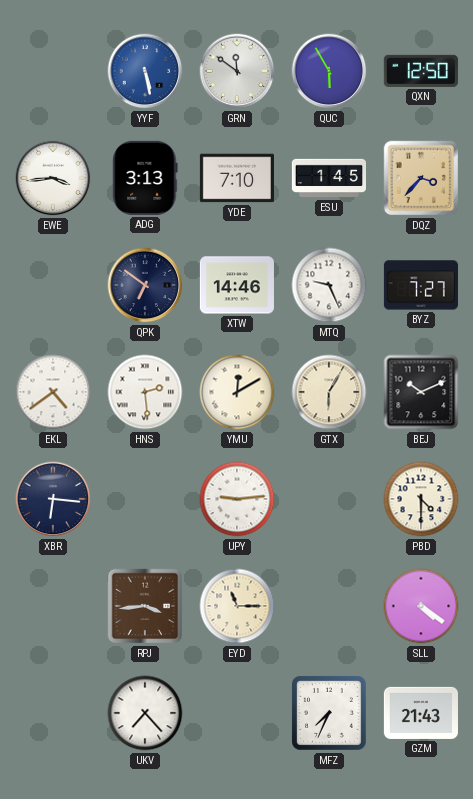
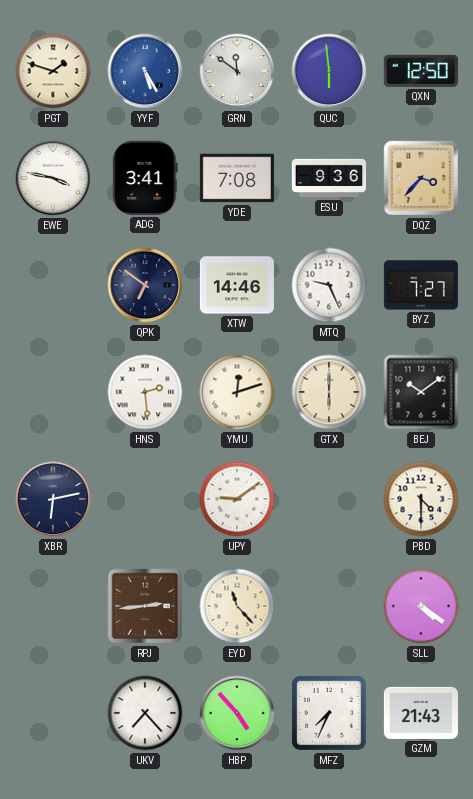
PGT: none -> 1:48
YYF: 5:28 -> 5:25
QUC: 5:55 -> 5:59
EWE: 3:44 -> 3:47
ADG: 3:13 -> 3:41
YDE: 7:10 -> 7:08
ESU: 1:45 -> 9:36
EKL: 4:39 -> none
YMU: 12:10 -> 12:12
GTX: 6:05 -> 6:00
BEJ: 10:11 -> 10:09
XBR: 6:16 -> 6:13
UPY: 9:14 -> 9:09
RPJ: 3:44 -> 2:44
EYD: 11:15 -> 11:23
HBP: none -> 4:53
